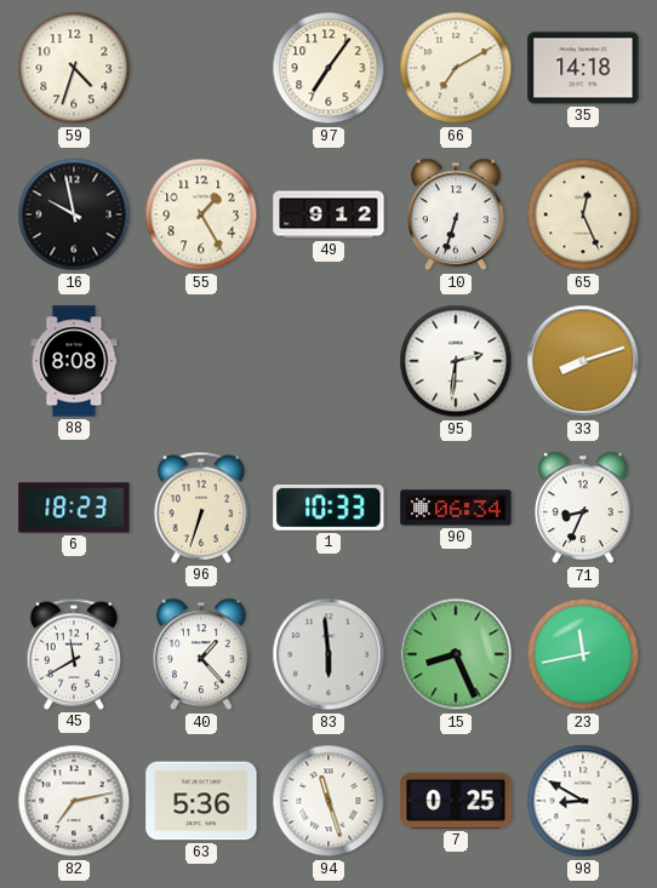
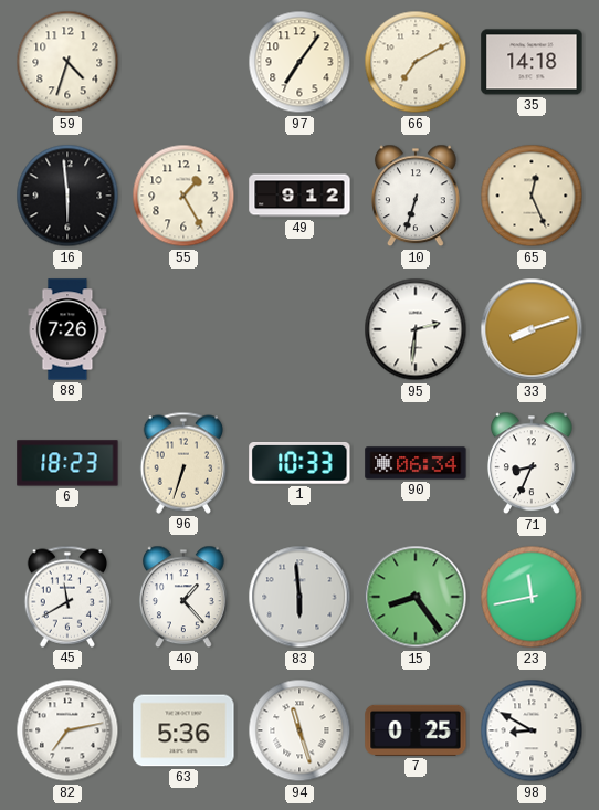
16: 9:58 -> 5:59
88: 8:08 -> 7:26
15: 8:26 -> 8:24
